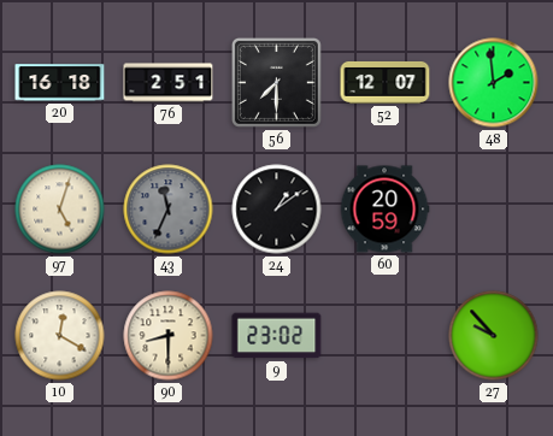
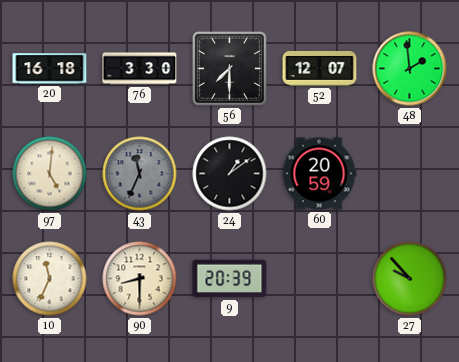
76: 2:51 -> 3:30
97: 5:03 -> 5:01
10: 12:20 -> 11:34
9: 23:02 -> 20:39
